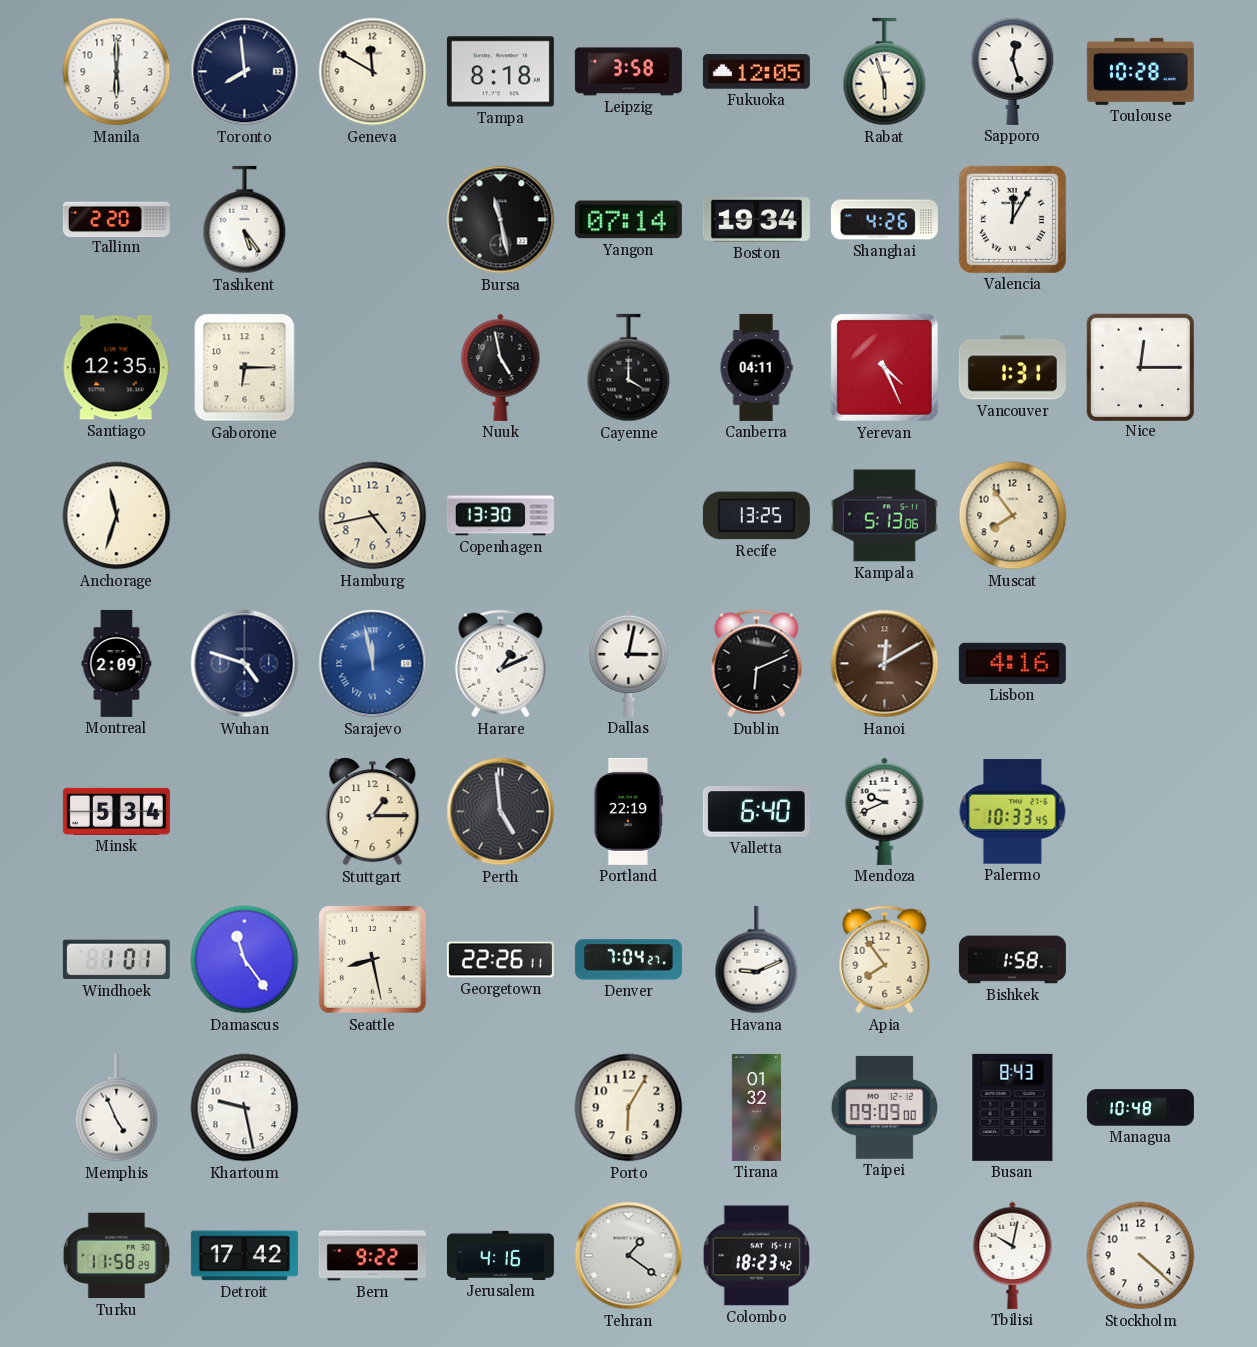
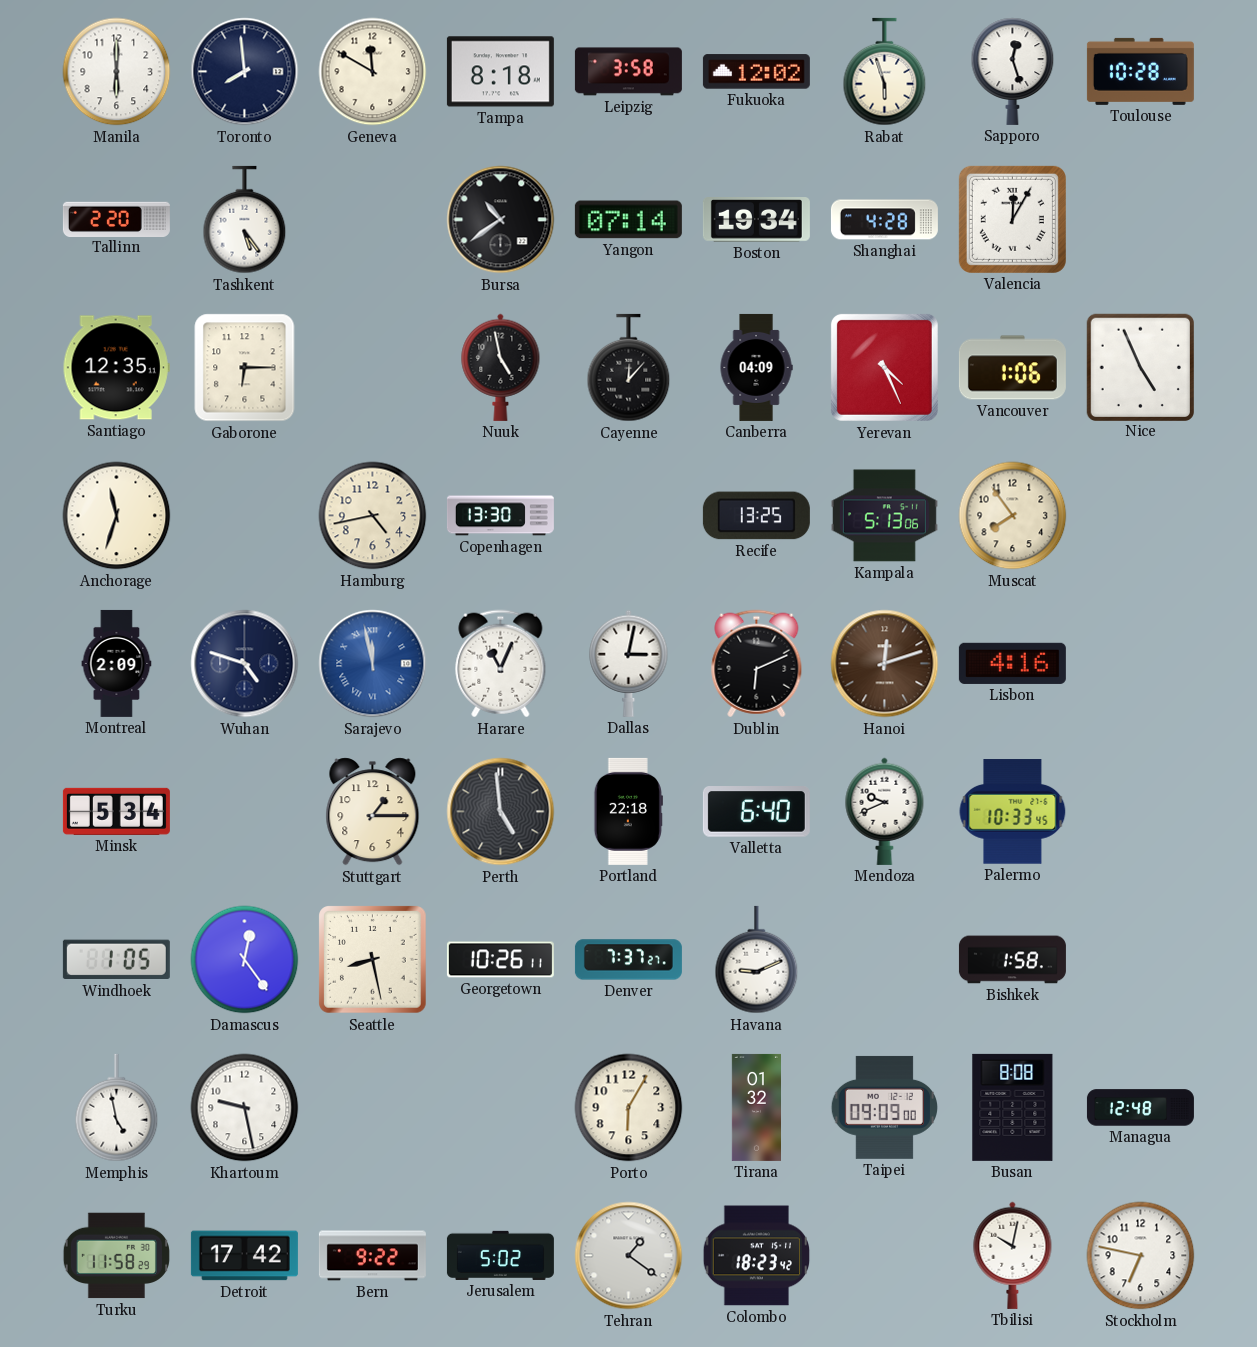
Fukuoka: 12:05 -> 12:02
Bursa: 11:28 -> 10:39
Shanghai: 4:26 -> 4:28
Cayenne: 4:00 -> 12:07
Canberra: 04:11 -> 04:09
Vancouver: 1:31 -> 1:06
Nice: 12:15 -> 4:56
Harare: 1:11 -> 11:04
Hanoi: 12:10 -> 12:12
Portland: 22:19 -> 22:18
Windhoek: 1:01 -> 1:05
Damascus: 11:24 -> 12:24
Georgetown: 22:26 -> 10:26
Denver: 7:04 -> 7:37
Apia: 7:54 -> none
Memphis: 4:56 -> 4:58
Busan: 8:43 -> 8:08
Managua: 10:48 -> 12:48
Jerusalem: 4:16 -> 5:02
Stockholm: 4:22 -> 6:47
